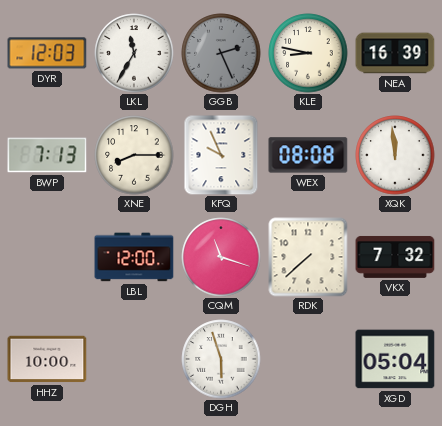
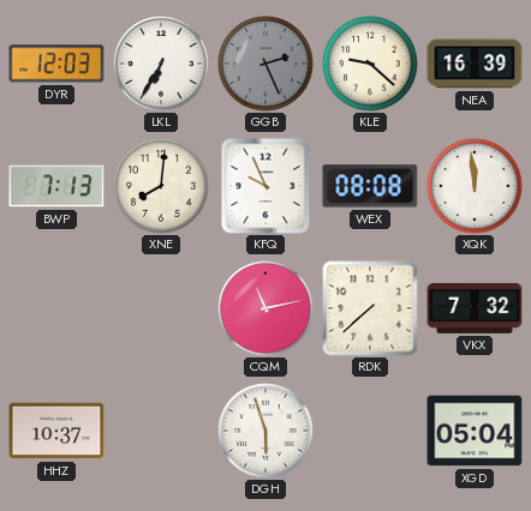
LKL: 11:35 -> 6:35
KLE: 8:47 -> 9:22
XNE: 8:15 -> 8:01
LBL: 12:00 -> none
CQM: 11:18 -> 11:13
HHZ: 10:00 -> 10:37
